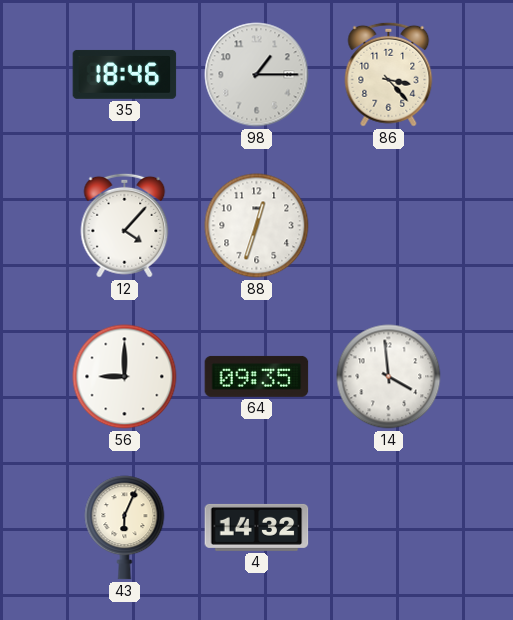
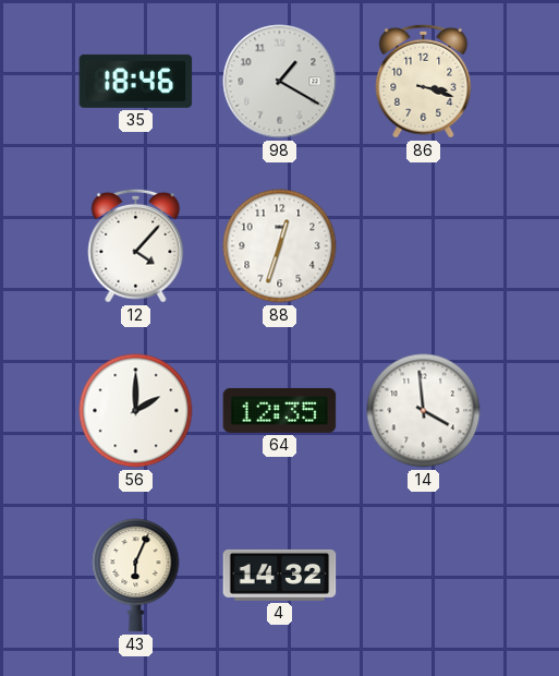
98: 1:15 -> 1:20
86: 3:23 -> 3:18
56: 9:00 -> 2:00
64: 09:35 -> 12:35
